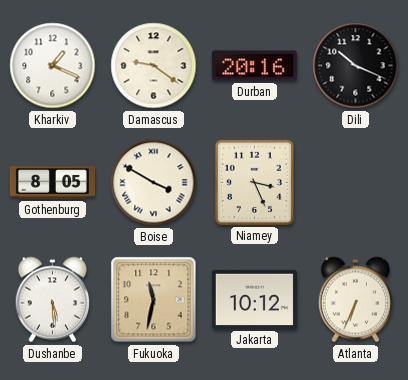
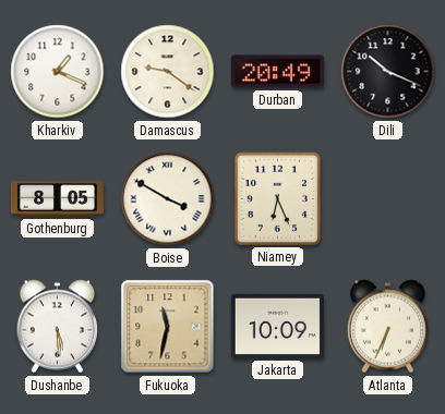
Durban: 20:16 -> 20:49
Niamey: 3:26 -> 6:26
Jakarta: 10:12 -> 10:09
